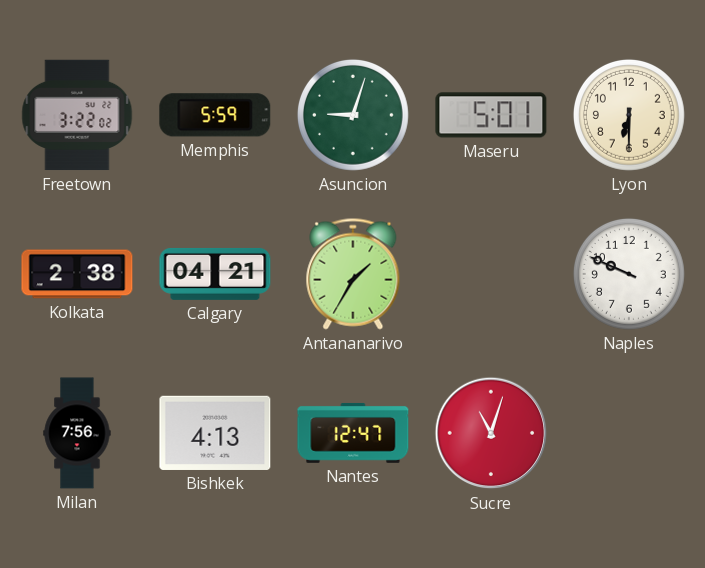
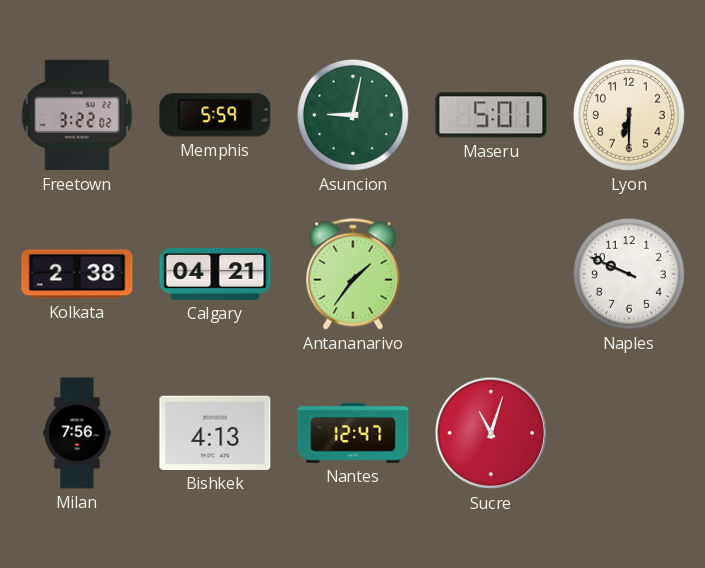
Asuncion: 9:03 -> 9:02
Antananarivo: 1:35 -> 1:36
